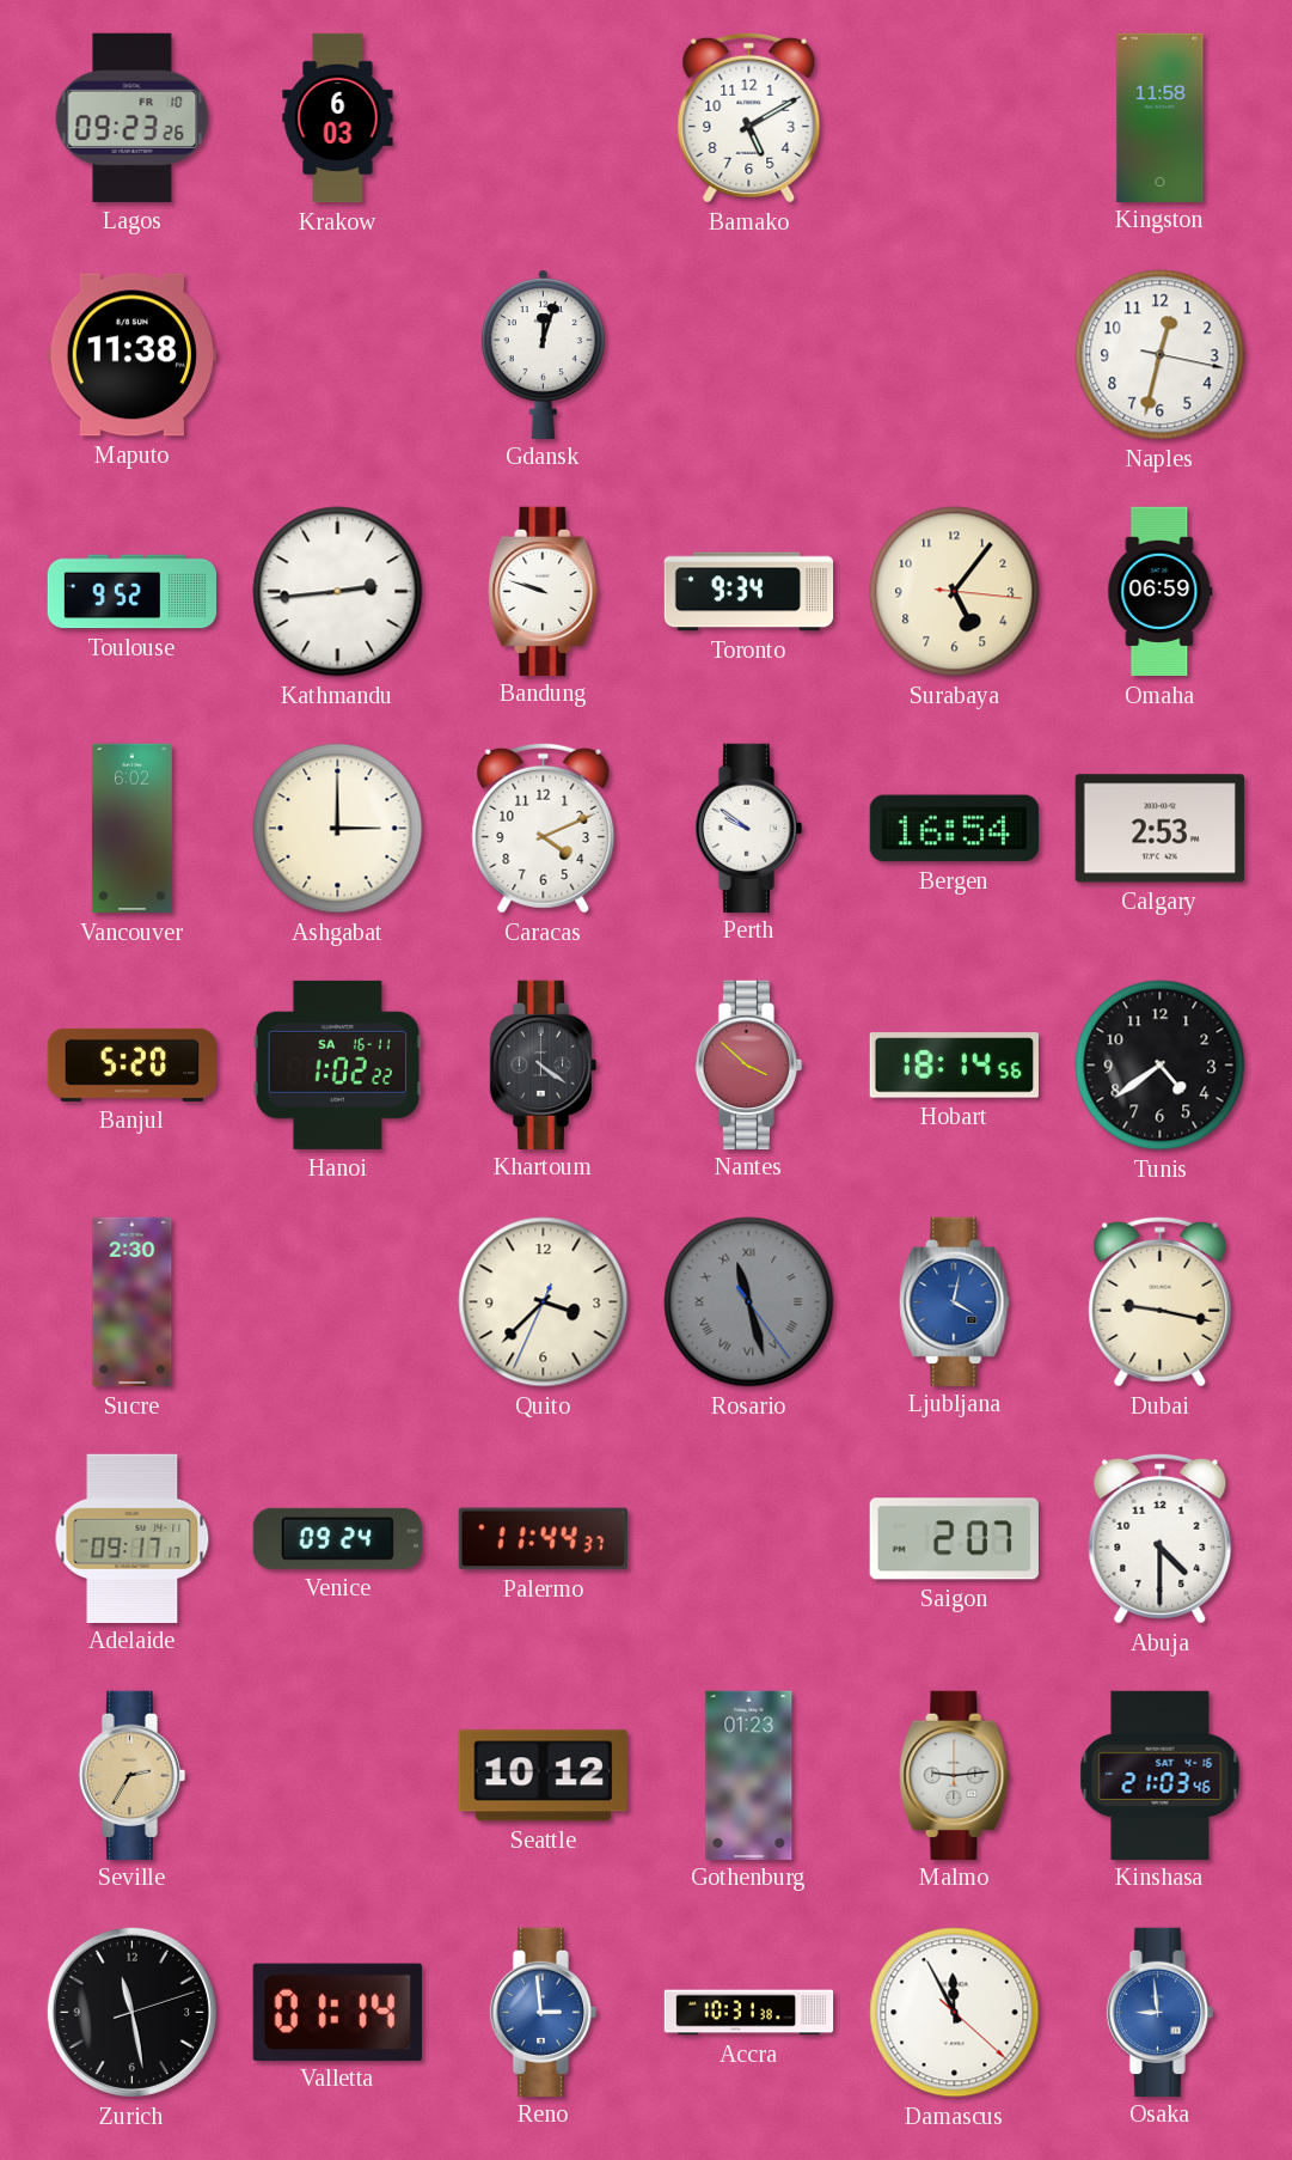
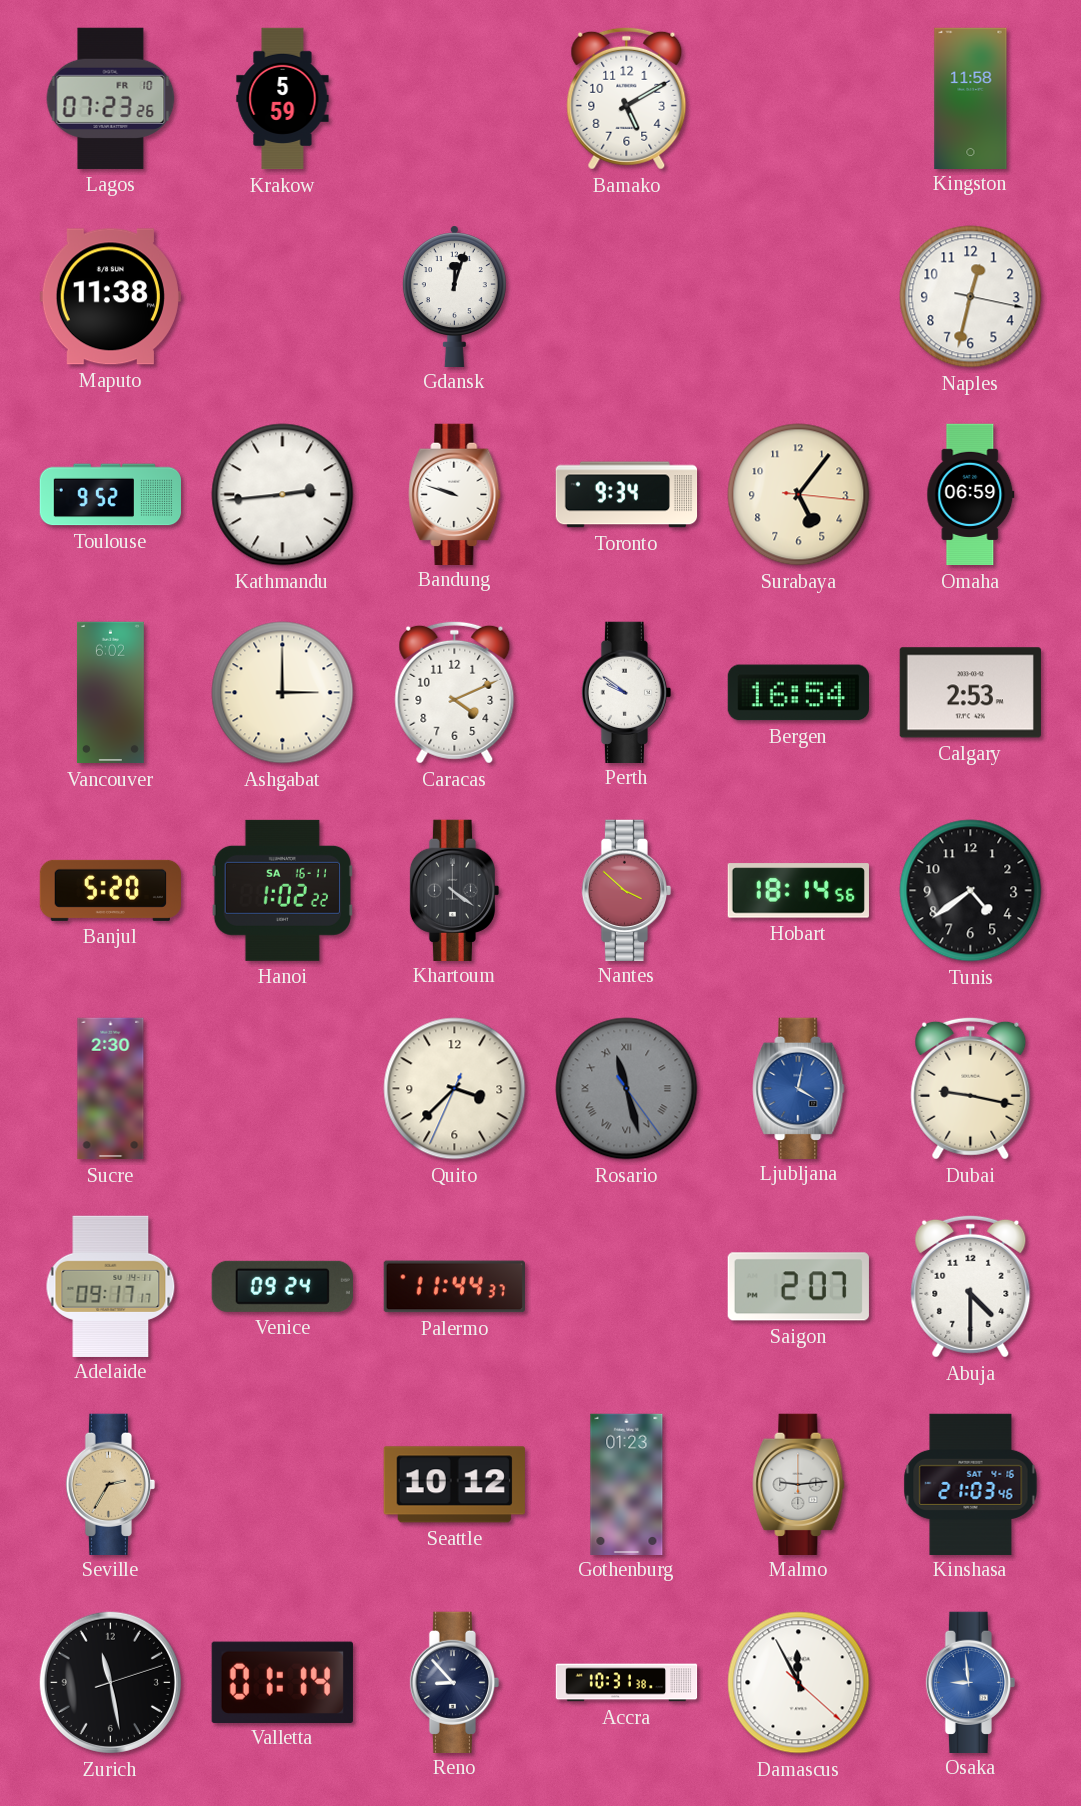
Lagos: 09:23 -> 07:23
Krakow: 6:03 -> 5:59
Reno: 2:59 -> 8:53
Reno dial: blue -> navy
